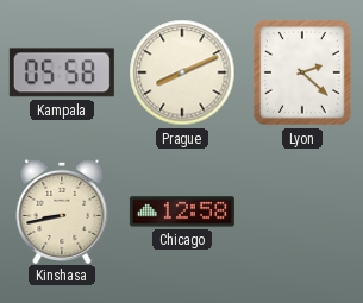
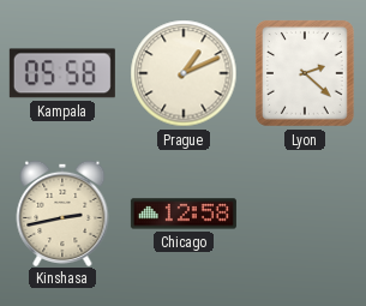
Prague: 8:11 -> 1:11
Kinshasa: 8:43 -> 2:43
